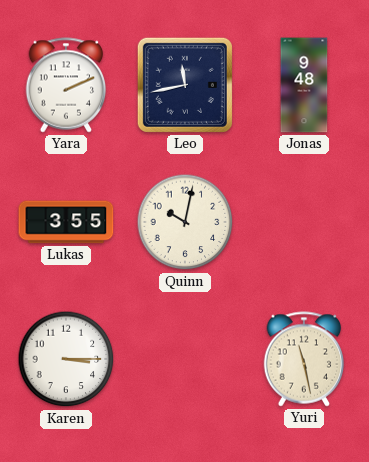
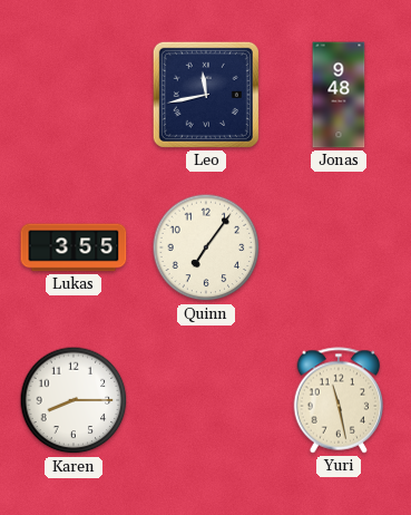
Yara: 2:11 -> none
Quinn: 10:02 -> 7:06
Karen: 3:15 -> 8:15
